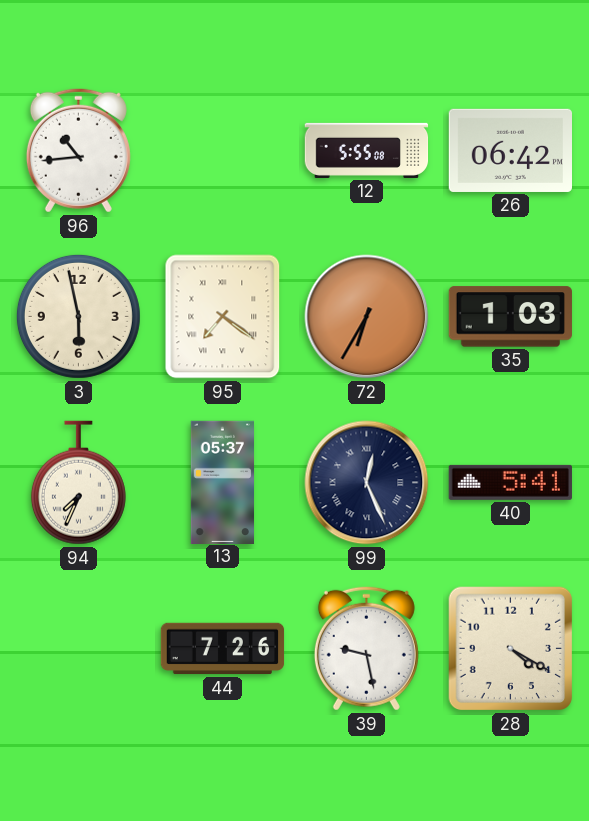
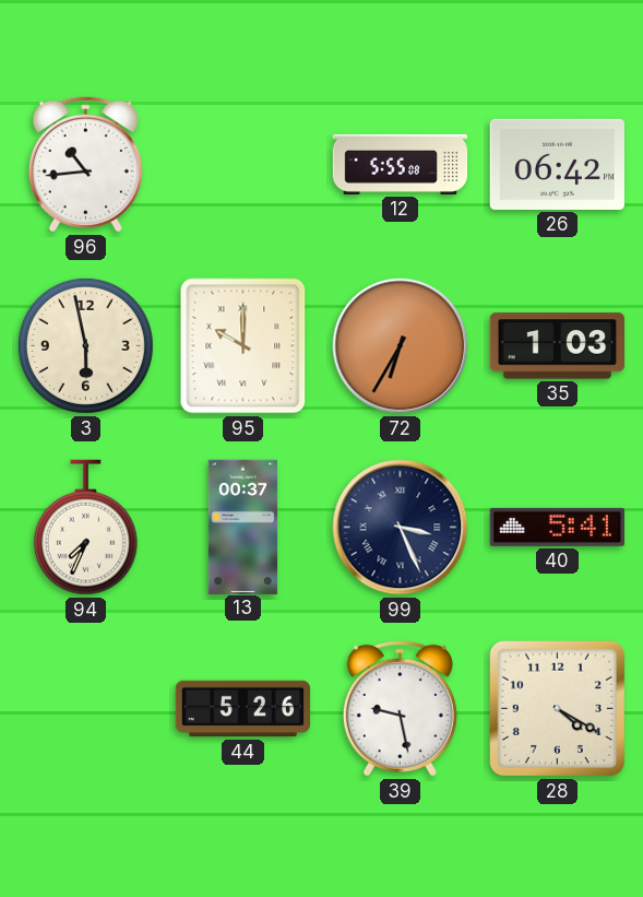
95: 7:21 -> 10:00
13: 05:37 -> 00:37
99: 12:26 -> 3:26
44: 7:26 -> 5:26
